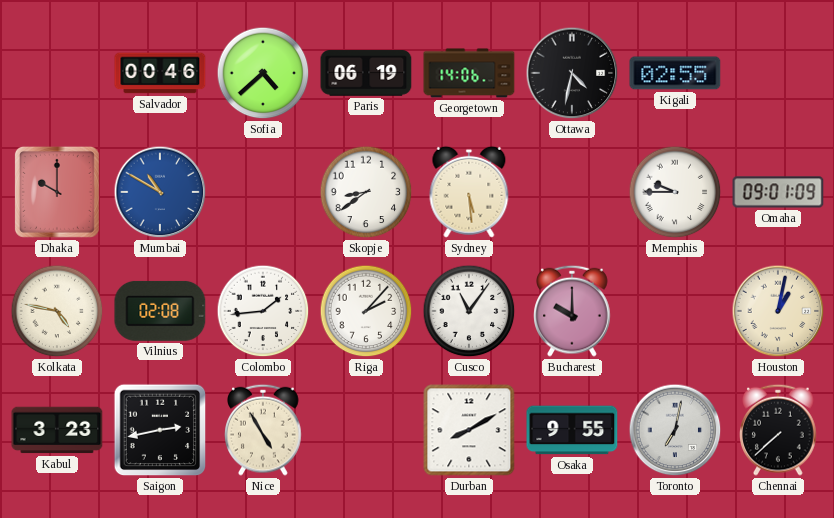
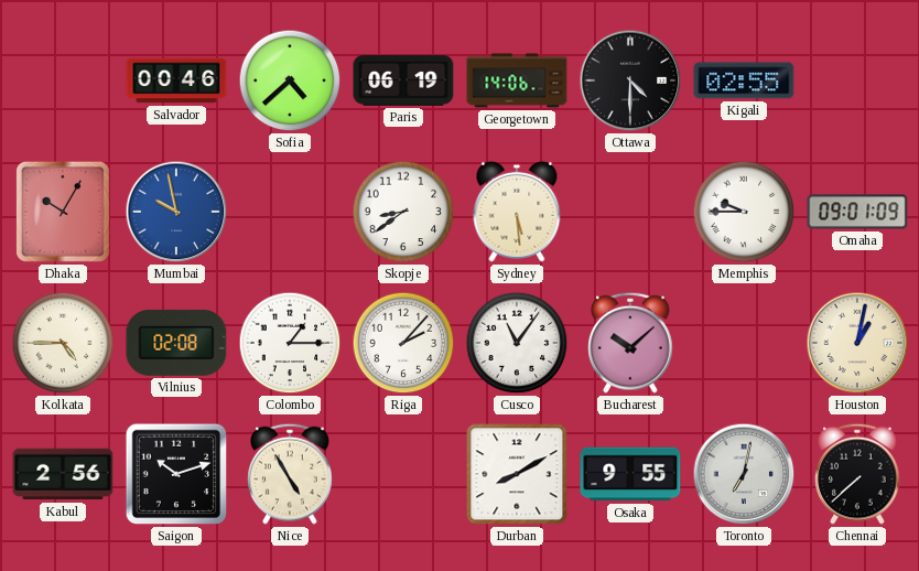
Ottawa: 4:32 -> 4:30
Dhaka: 10:00 -> 10:05
Mumbai: 10:50 -> 9:58
Kolkata: 4:47 -> 4:45
Colombo: 1:44 -> 1:15
Bucharest: 10:00 -> 10:08
Kabul: 3:23 -> 2:56
Saigon: 2:43 -> 10:12
